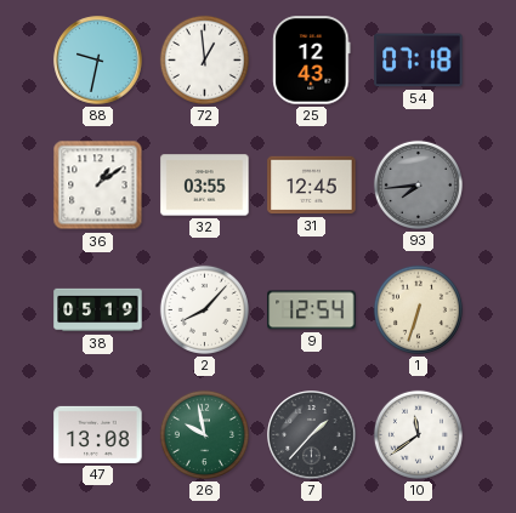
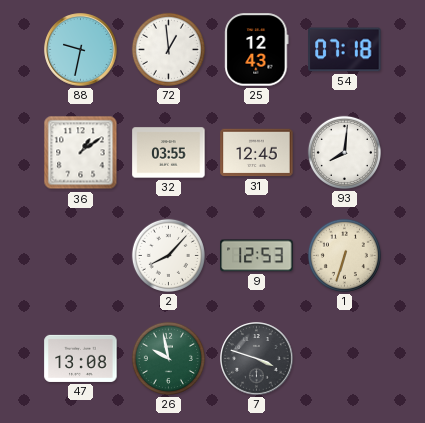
93: 7:44 -> 8:01
93 dial: grey -> white
38: 05:19 -> none
9: 12:54 -> 12:53
7: 1:37 -> 3:48
10: 11:39 -> none
